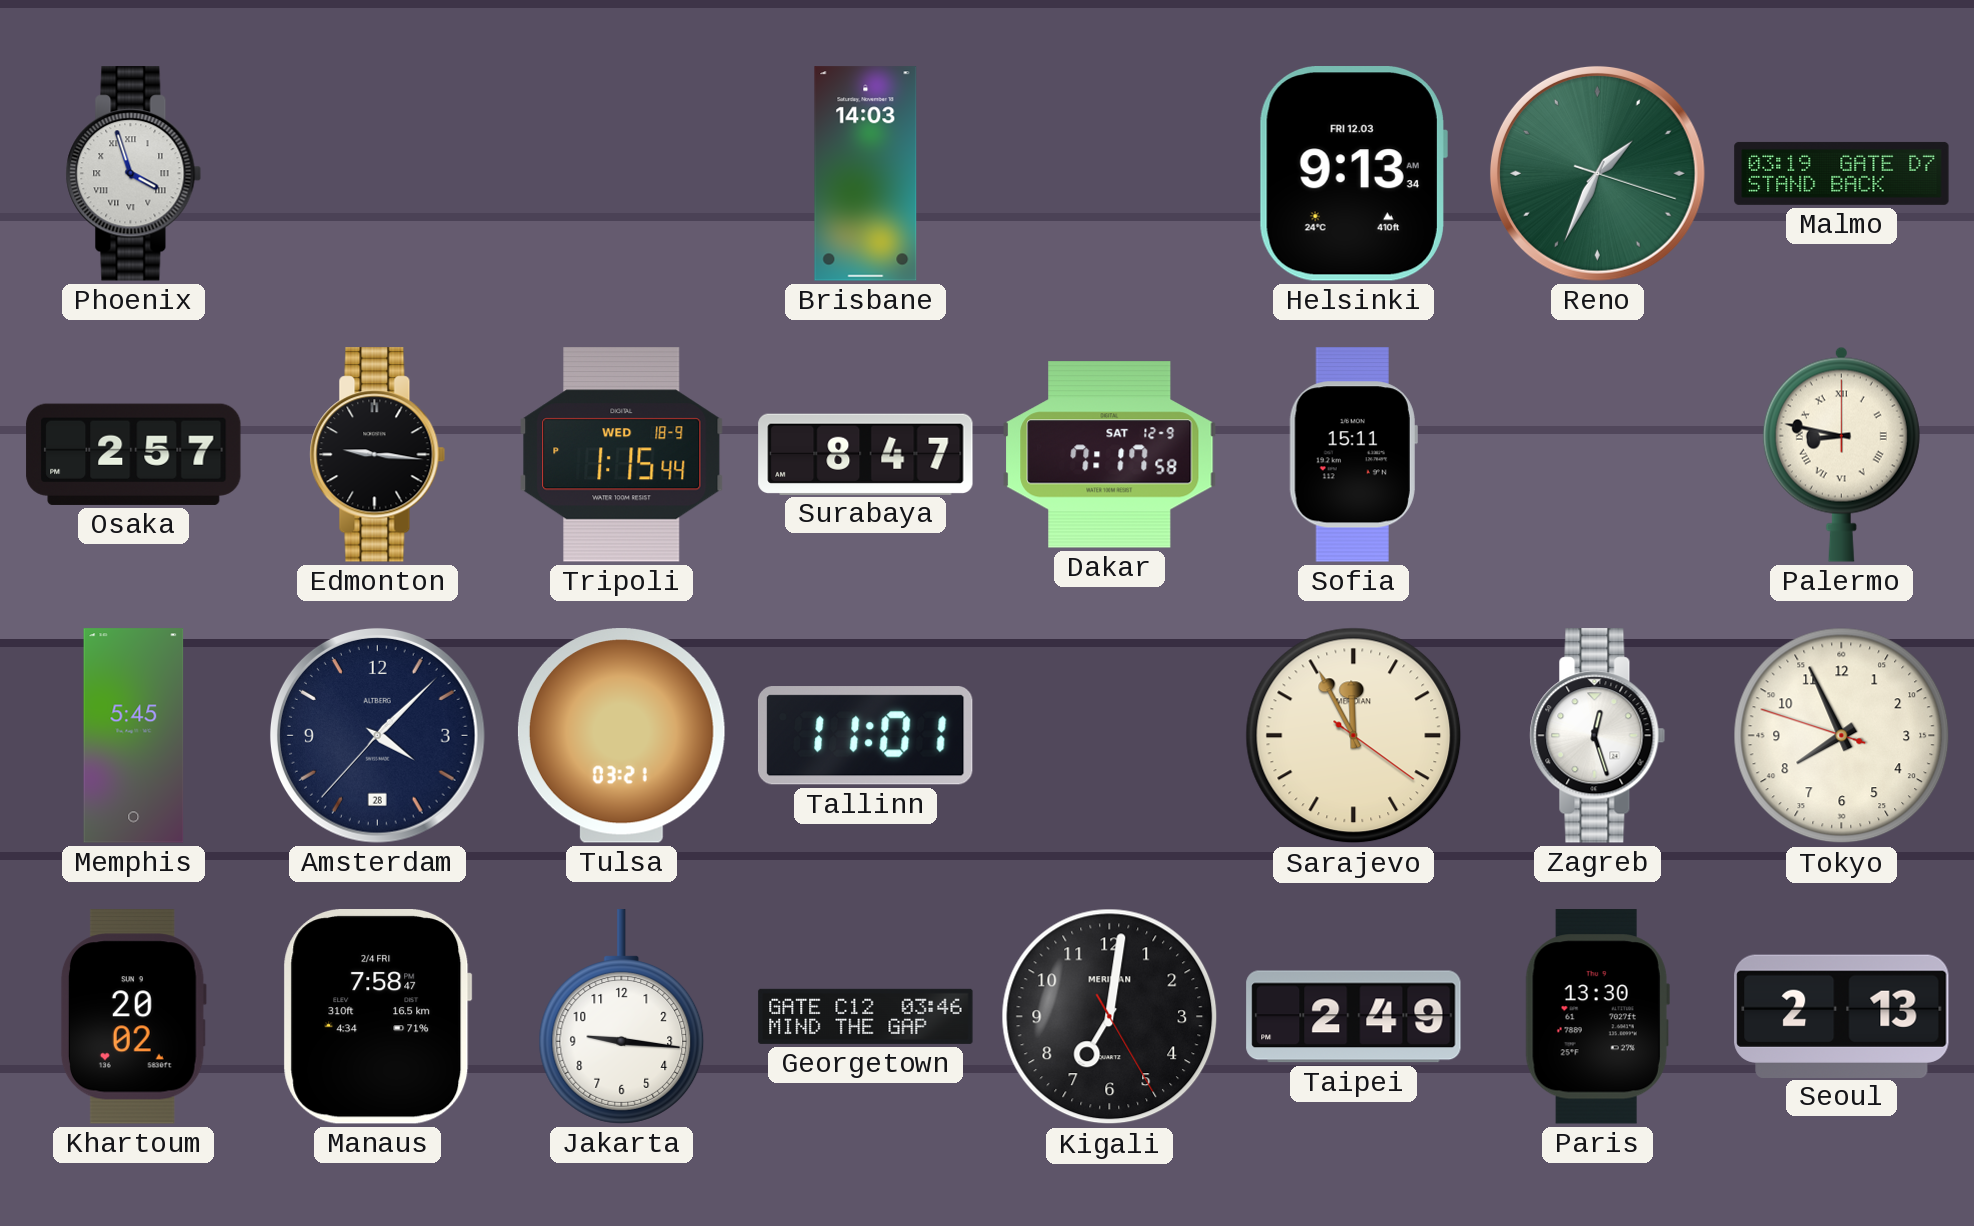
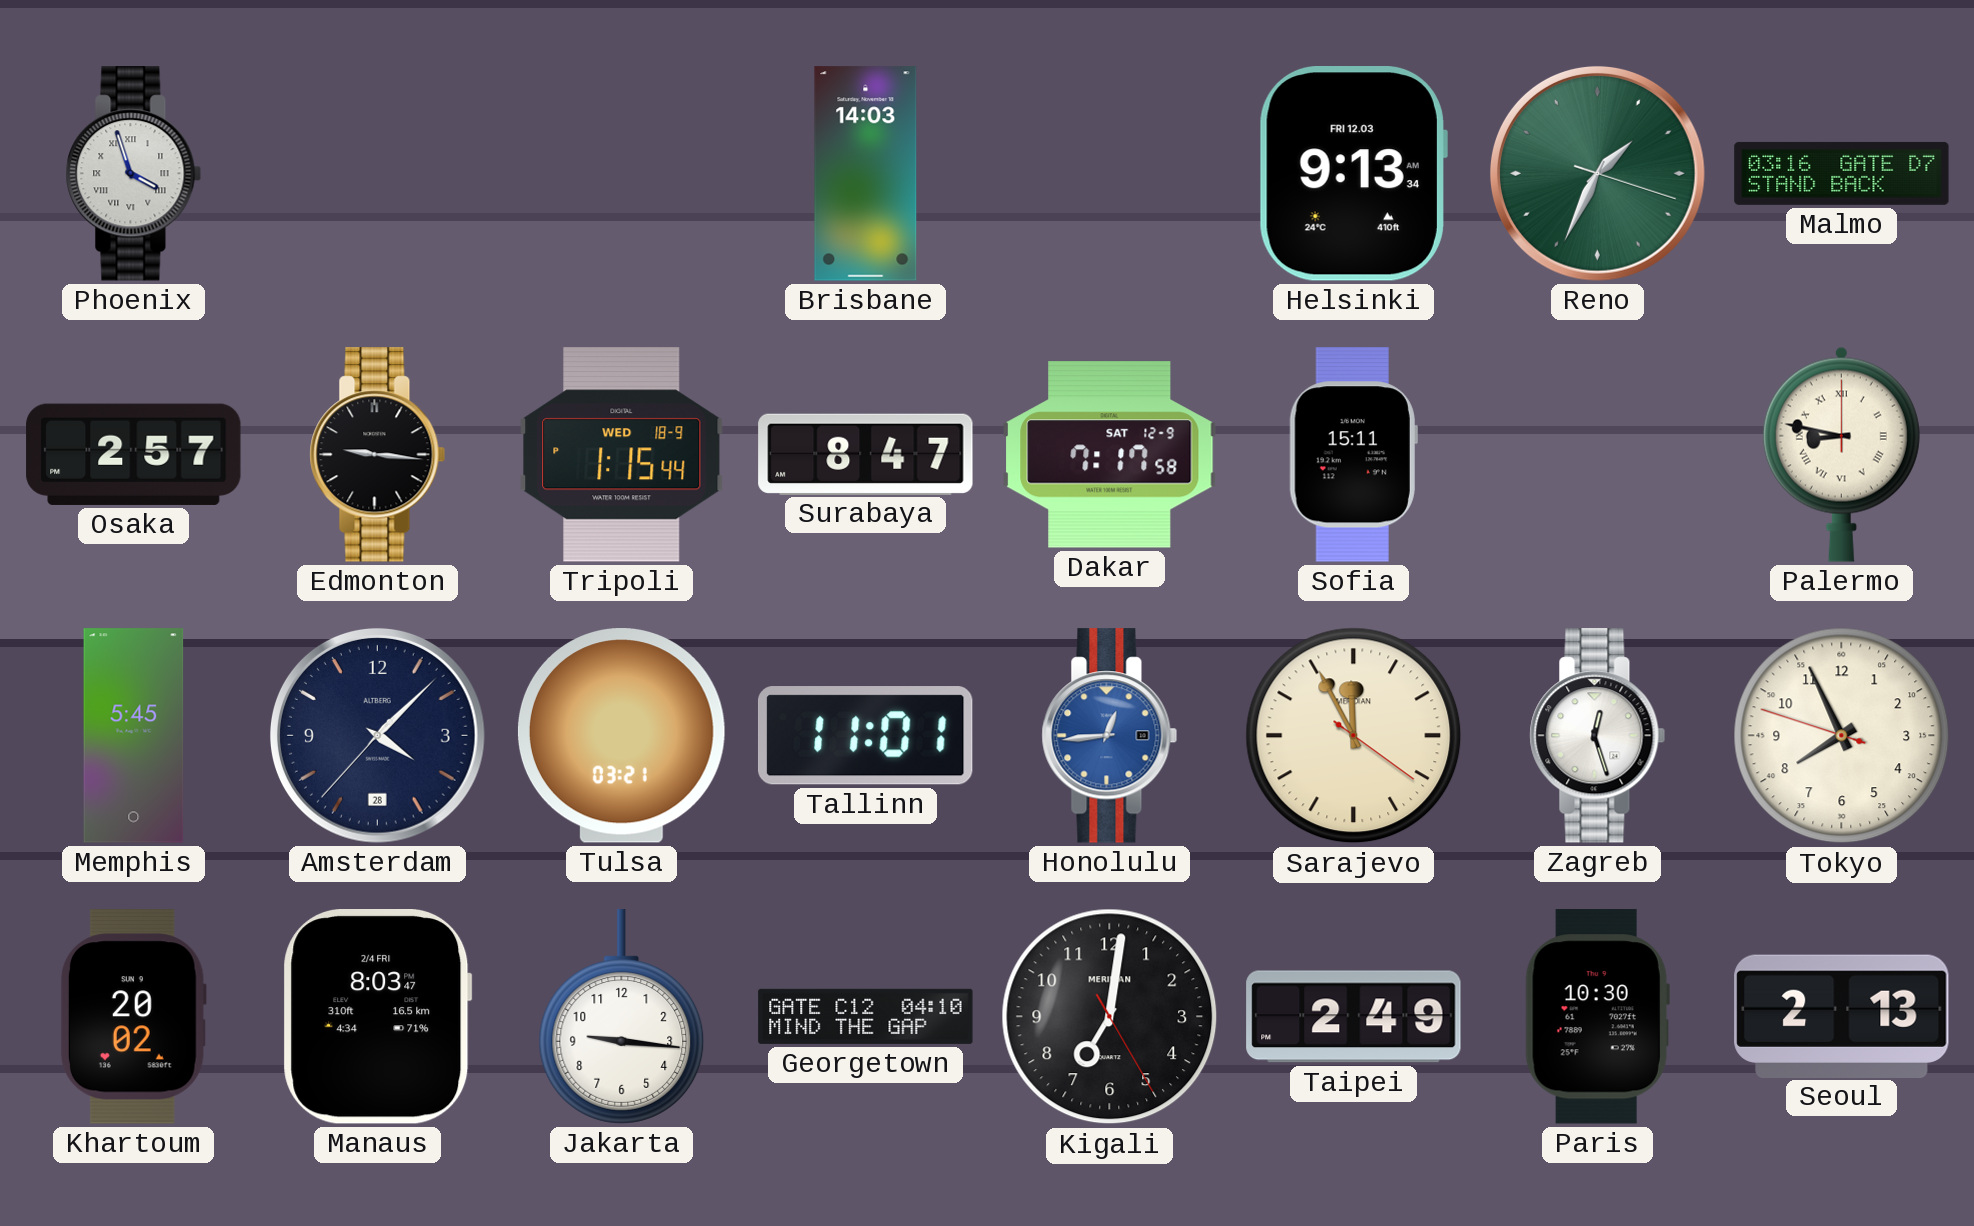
Malmo: 03:19 -> 03:16
Honolulu: none -> 12:44
Manaus: 7:58 -> 8:03
Georgetown: 03:46 -> 04:10
Paris: 13:30 -> 10:30
